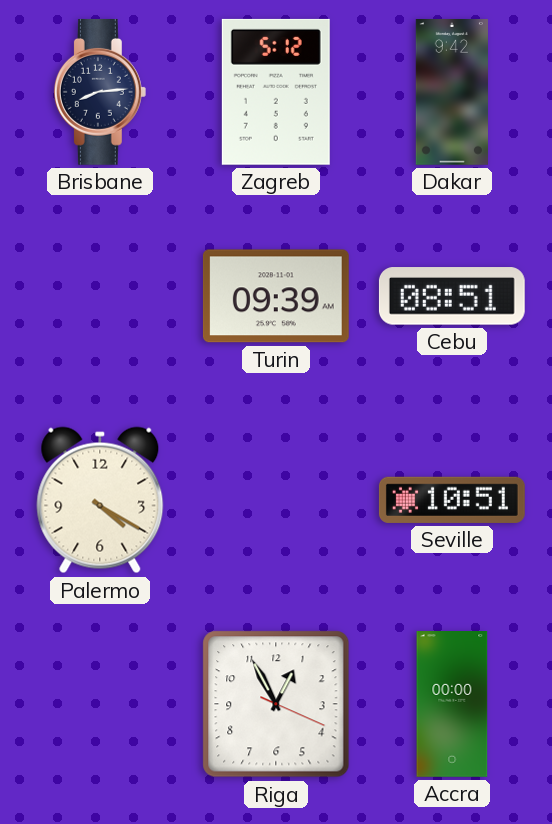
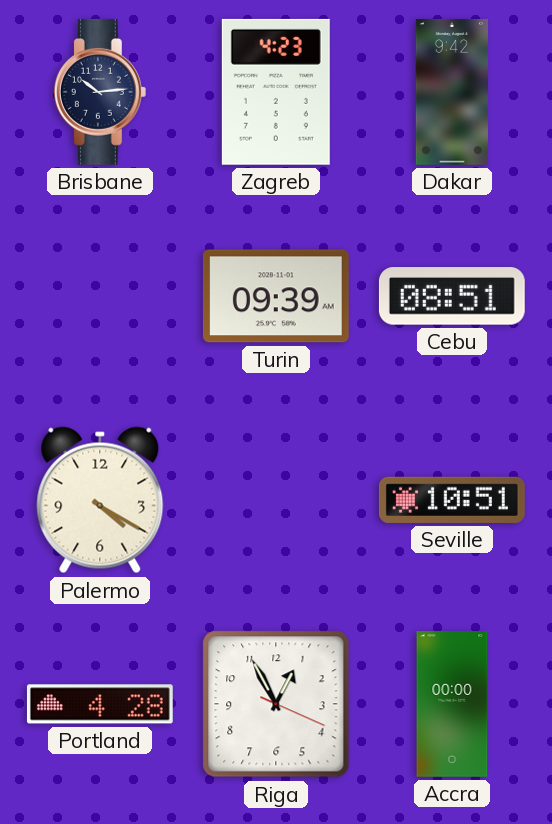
Brisbane: 8:14 -> 10:14
Zagreb: 5:12 -> 4:23
Portland: none -> 4:28
